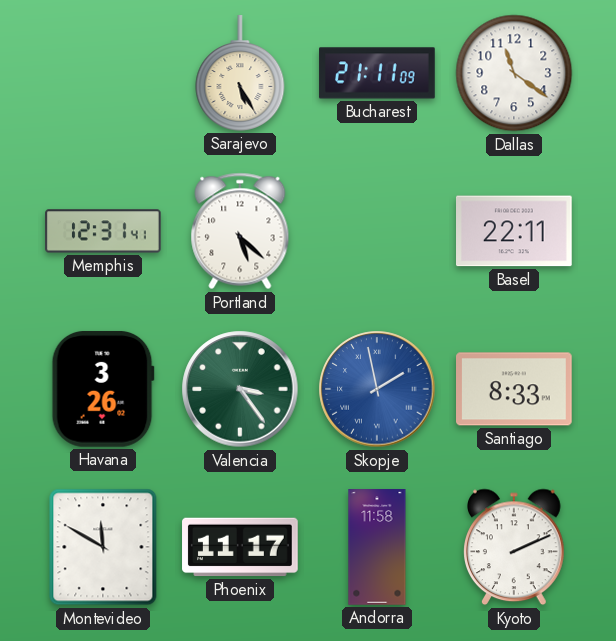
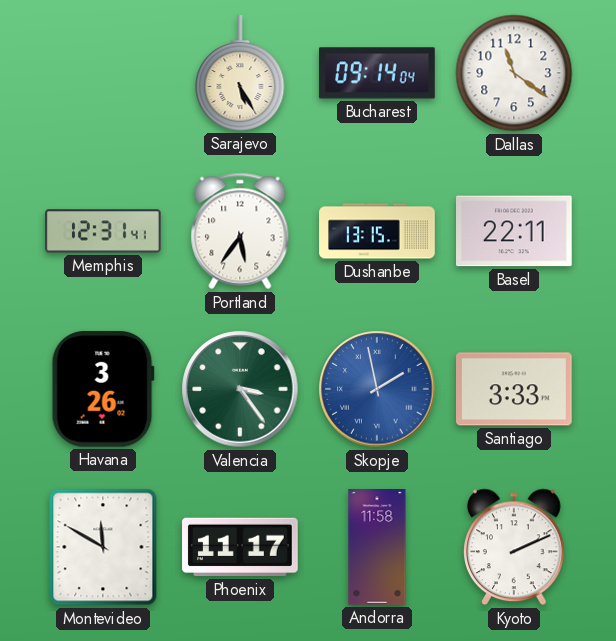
Bucharest: 21:11 -> 09:14
Portland: 5:22 -> 5:36
Dushanbe: none -> 13:15
Santiago: 8:33 -> 3:33
